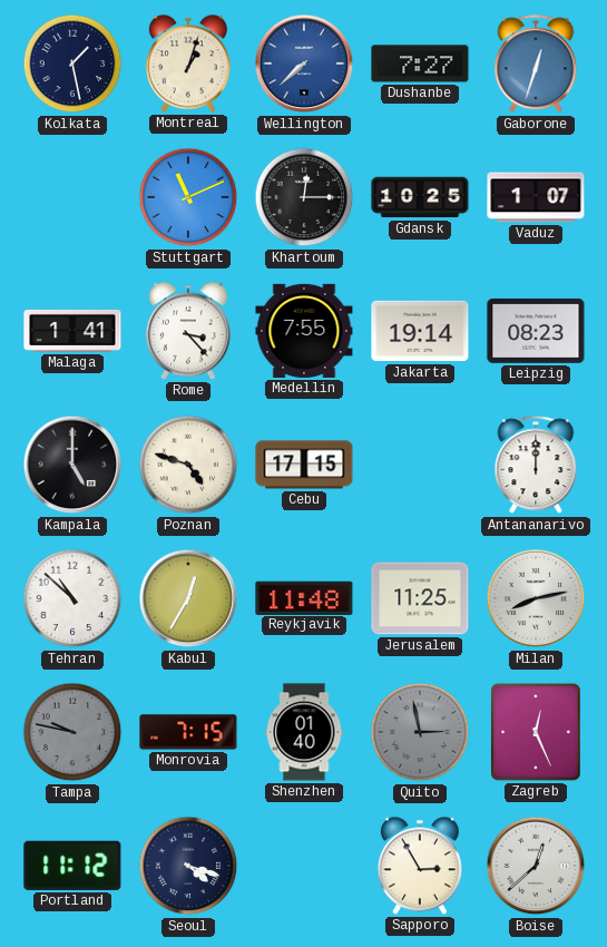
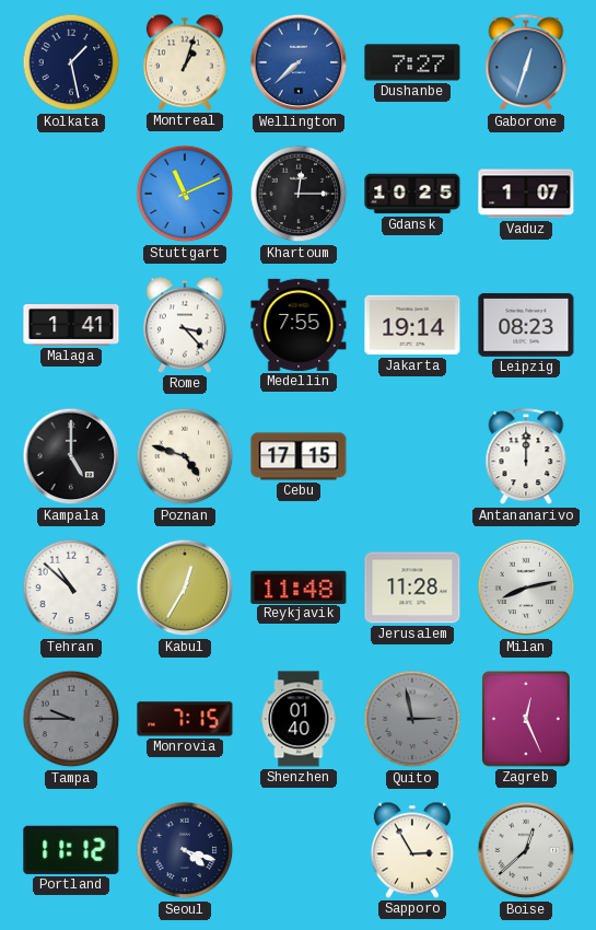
Jerusalem: 11:25 -> 11:28
Tampa: 9:47 -> 9:45
